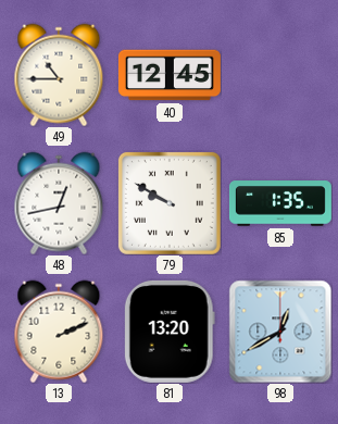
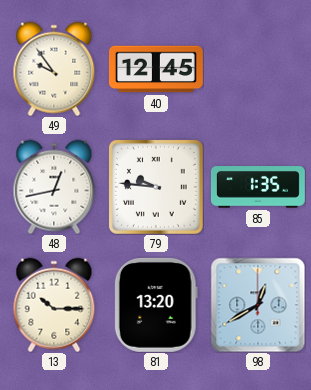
49: 10:45 -> 9:54
79: 9:50 -> 9:46
13: 2:11 -> 10:15
